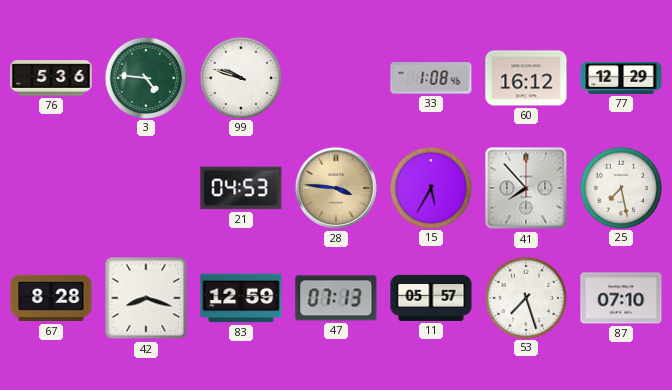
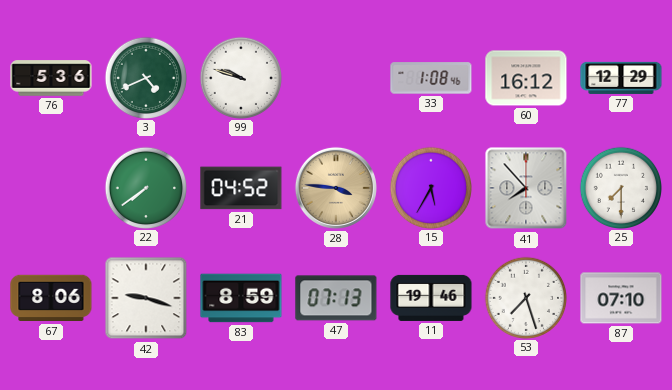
3: 4:46 -> 4:41
22: none -> 7:39
21: 04:53 -> 04:52
25: 7:28 -> 7:30
67: 8:28 -> 8:06
42: 8:18 -> 9:18
83: 12:59 -> 8:59
11: 05:57 -> 19:46
